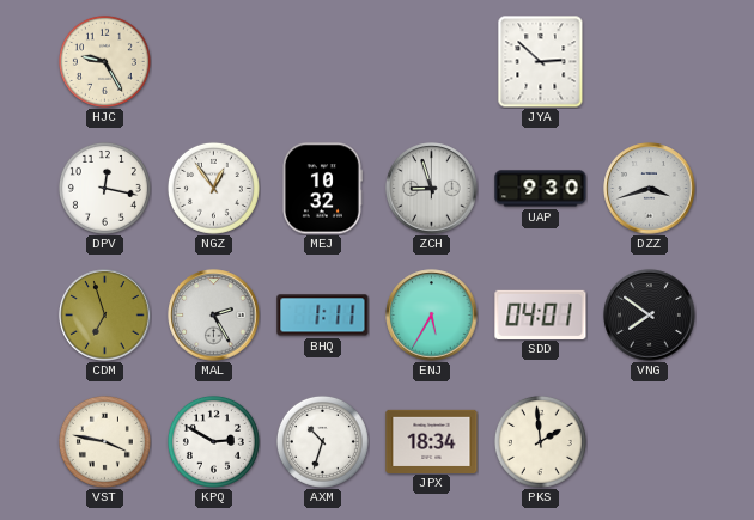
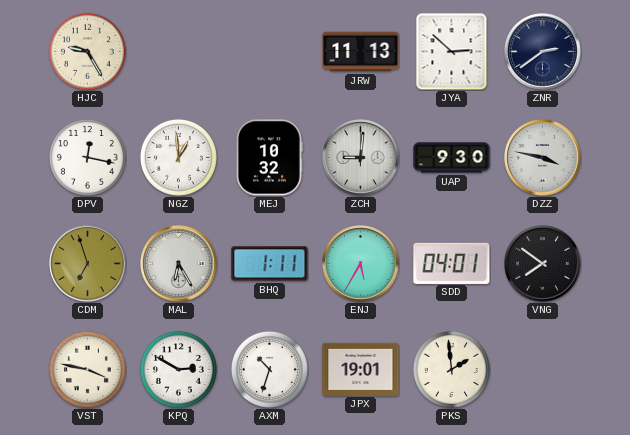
JRW: none -> 11:13
ZNR: none -> 2:39
NGZ: 12:54 -> 12:59
ZCH: 8:57 -> 9:01
DZZ: 3:42 -> 3:47
MAL: 2:25 -> 6:25
JPX: 18:34 -> 19:01
